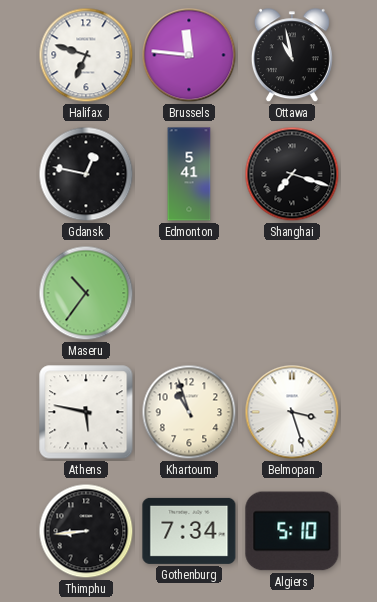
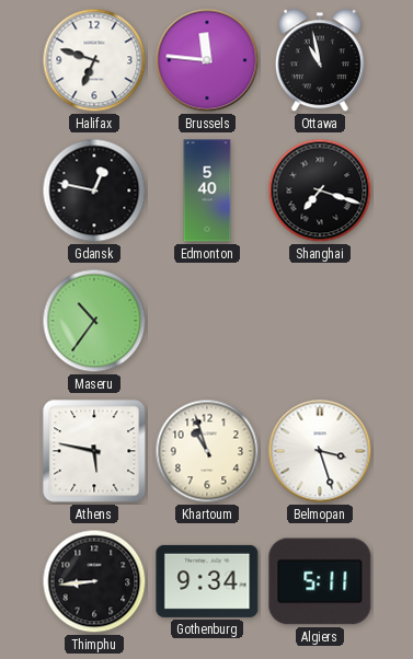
Edmonton: 5:41 -> 5:40
Gothenburg: 7:34 -> 9:34
Algiers: 5:10 -> 5:11
